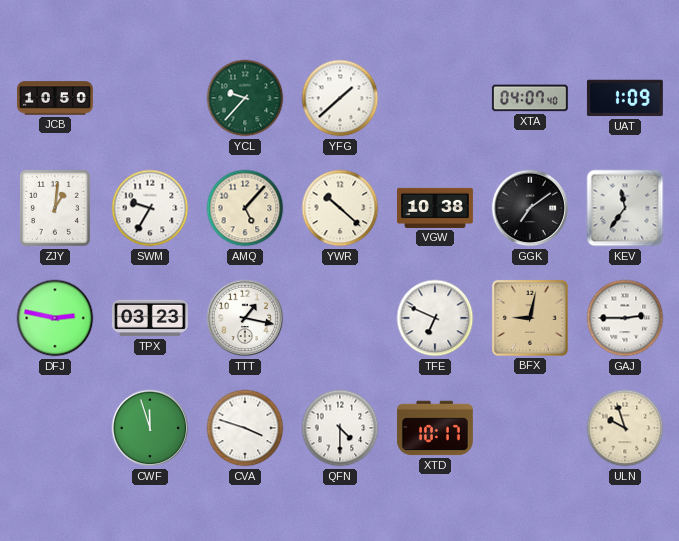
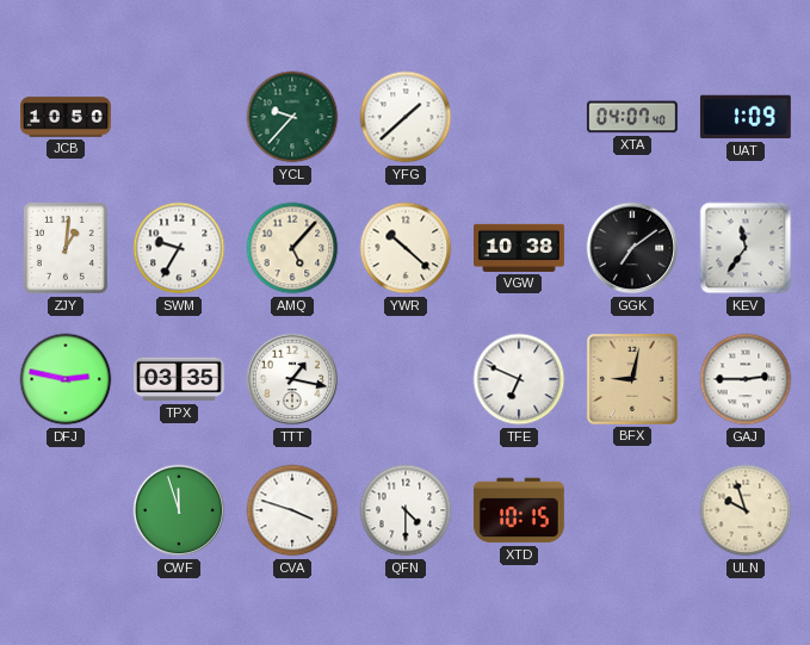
TPX: 03:23 -> 03:35
XTD: 10:17 -> 10:15
